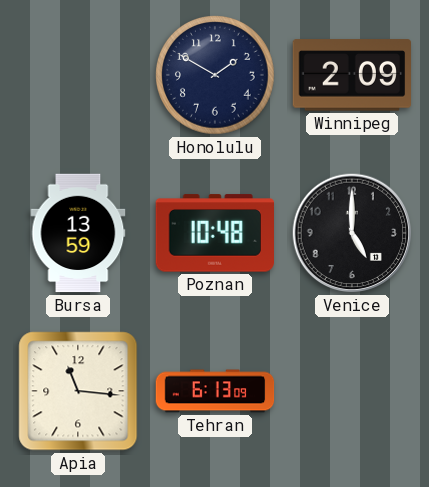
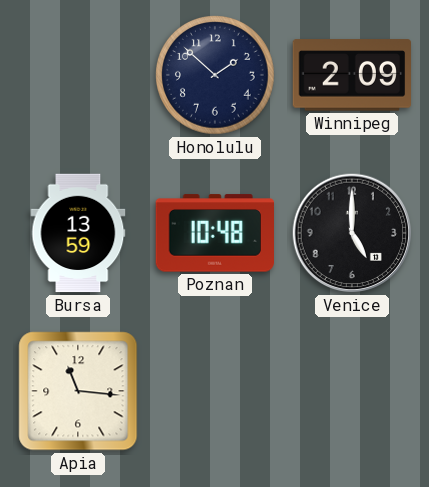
Honolulu: 1:50 -> 1:52
Tehran: 6:13 -> none
